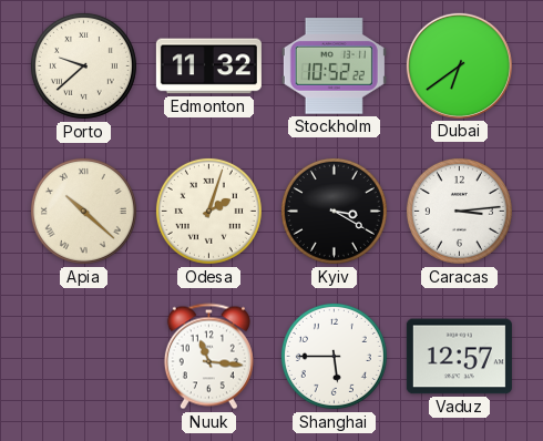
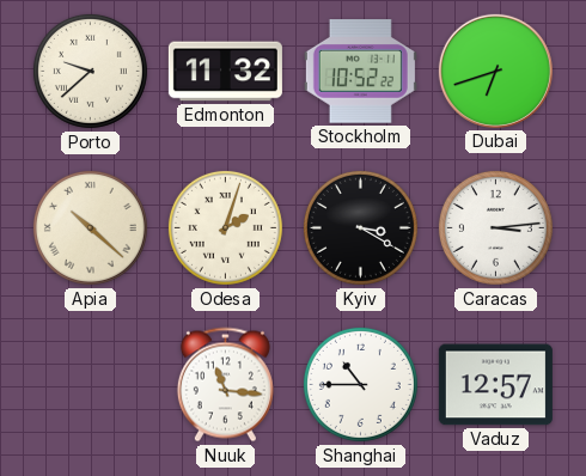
Dubai: 6:39 -> 6:42
Shanghai: 5:45 -> 10:45
